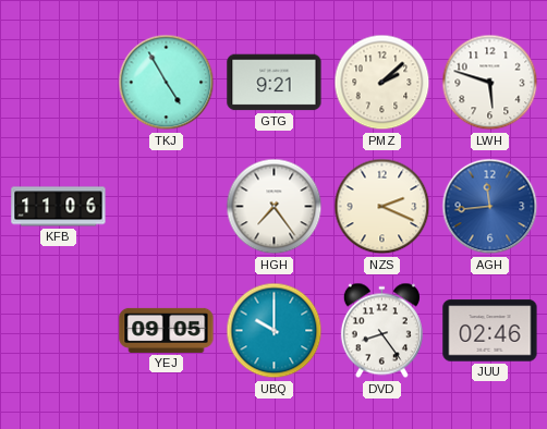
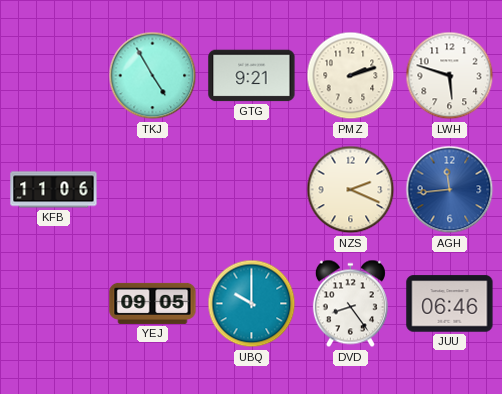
PMZ: 2:08 -> 2:12
HGH: 7:24 -> none
JUU: 02:46 -> 06:46
